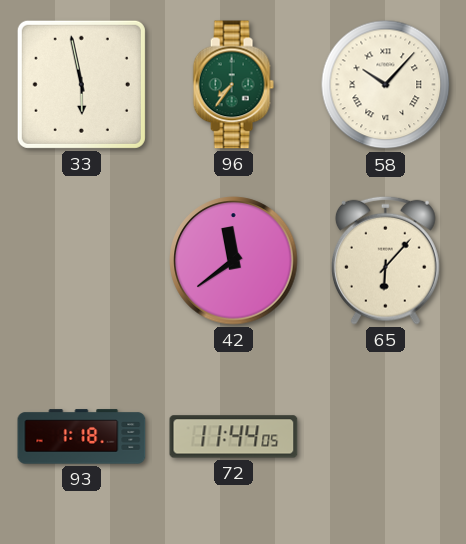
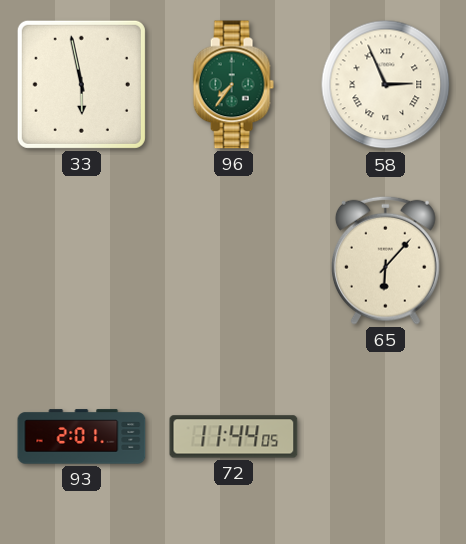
58: 10:07 -> 2:56
42: 11:39 -> none
93: 1:18 -> 2:01
